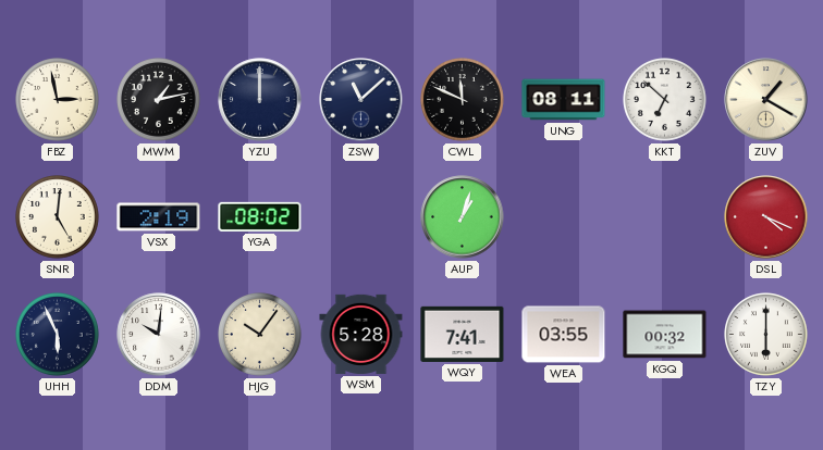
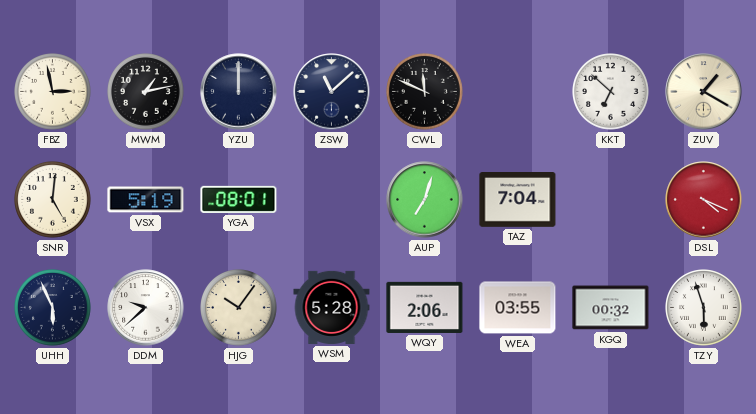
UNG: 08:11 -> none
VSX: 2:19 -> 5:19
YGA: 08:02 -> 08:01
AUP: 1:03 -> 7:03
TAZ: none -> 7:04
DDM: 10:01 -> 9:38
WQY: 7:41 -> 2:06
TZY: 6:00 -> 5:57
